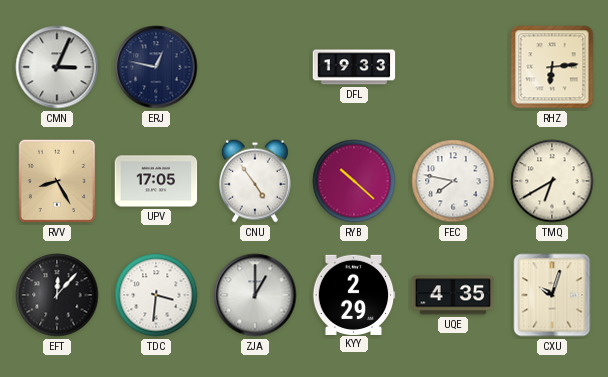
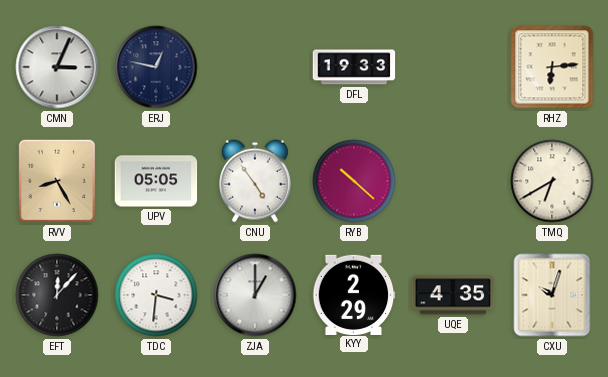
UPV: 17:05 -> 05:05
FEC: 7:47 -> none
